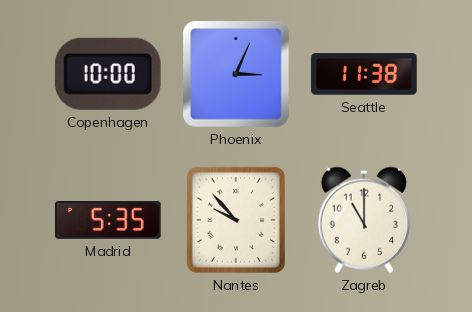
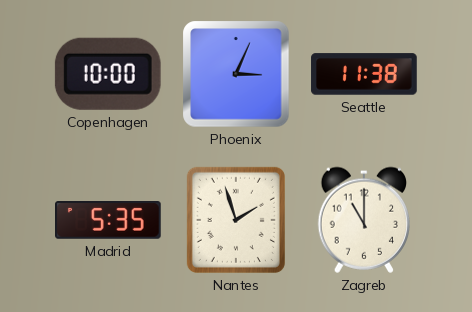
Nantes: 9:53 -> 1:57
